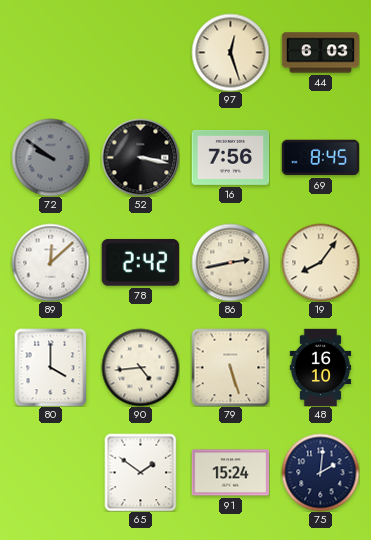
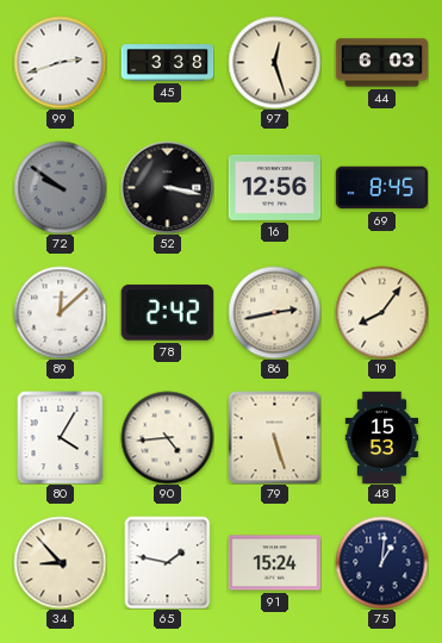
99: none -> 2:42
45: none -> 3:38
16: 7:56 -> 12:56
80: 4:00 -> 4:05
48: 16:10 -> 15:53
34: none -> 8:53
65: 1:51 -> 1:47
75: 2:01 -> 1:01
